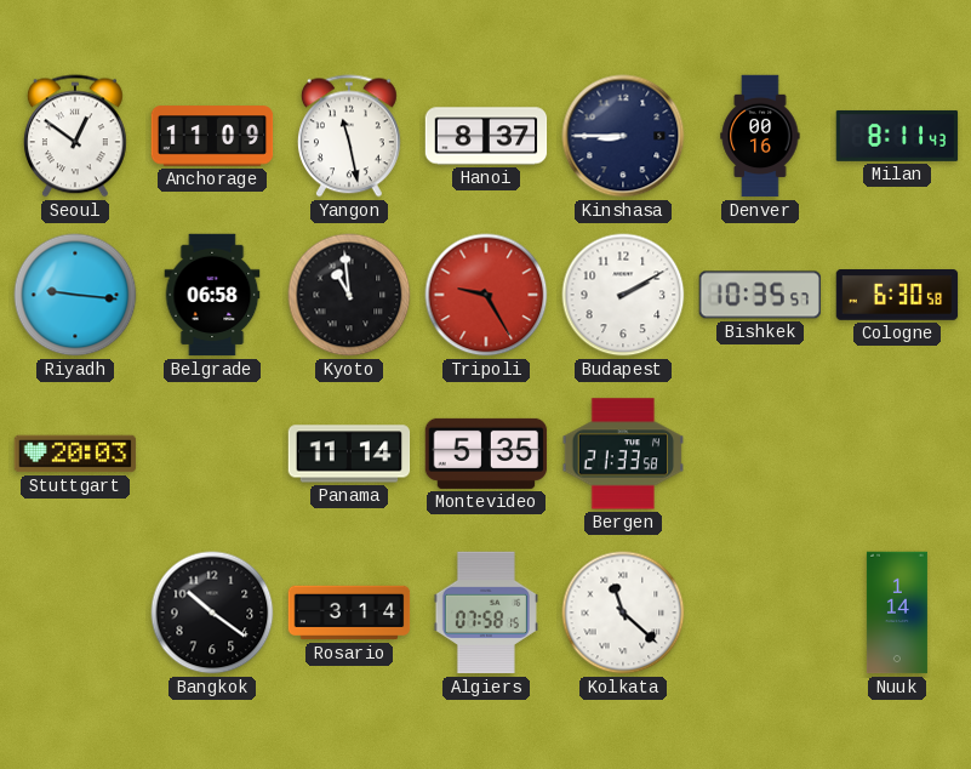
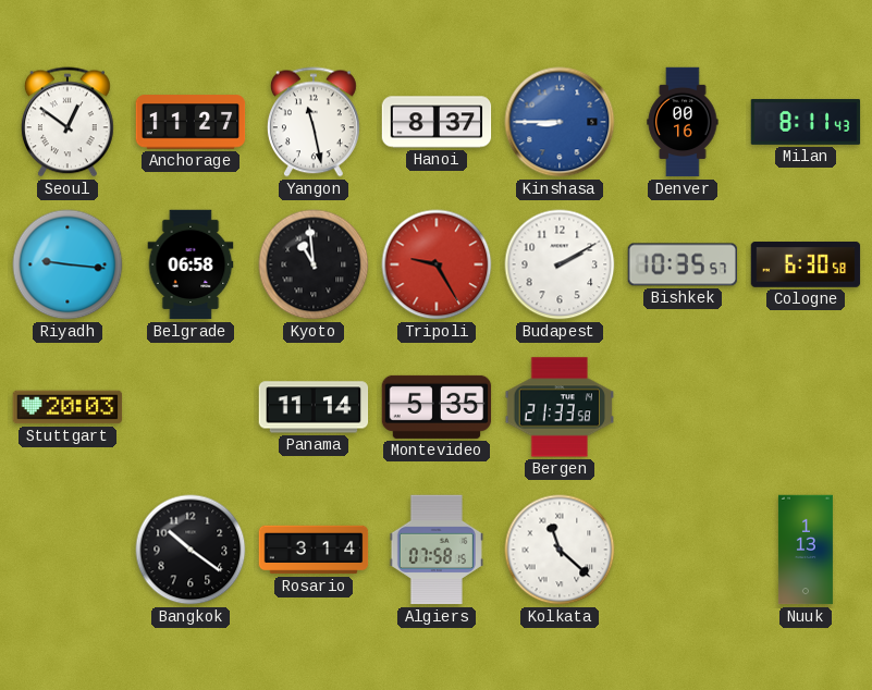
Anchorage: 11:09 -> 11:27
Kinshasa dial: navy -> blue
Nuuk: 1:14 -> 1:13
